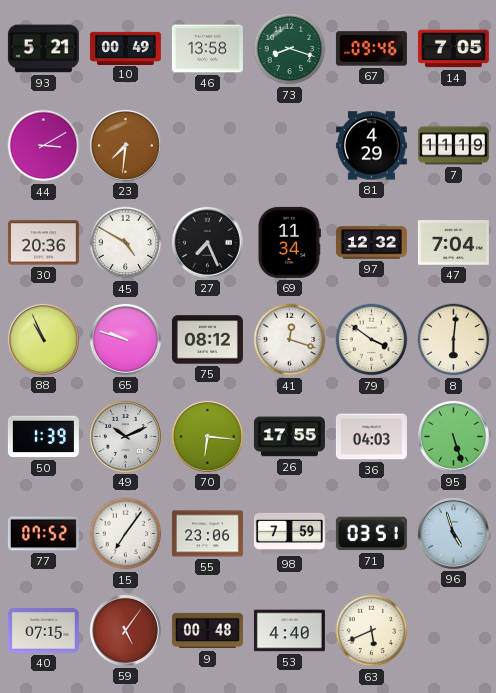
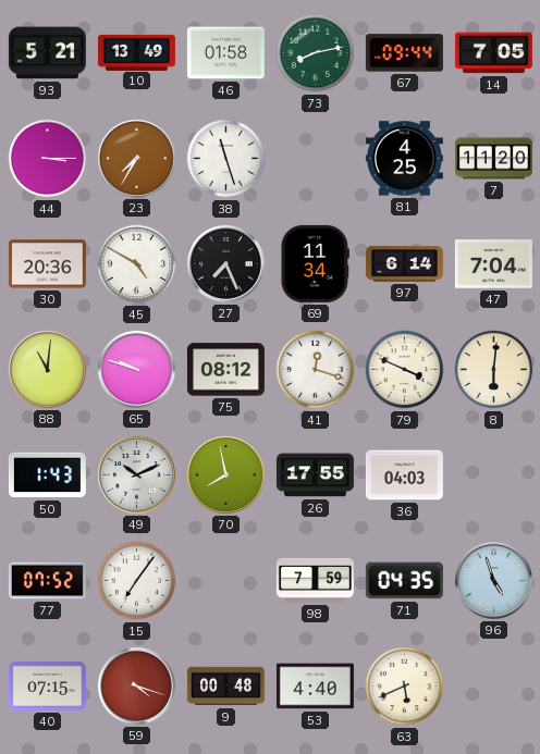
10: 00:49 -> 13:49
46: 13:58 -> 01:58
73: 8:18 -> 8:13
67: 09:46 -> 09:44
44: 3:10 -> 3:15
23: 7:31 -> 7:35
38: none -> 11:27
81: 4:29 -> 4:25
7: 11:19 -> 11:20
97: 12:32 -> 6:14
88: 10:56 -> 11:01
79: 3:51 -> 3:49
50: 1:39 -> 1:43
70: 6:16 -> 7:58
95: 5:27 -> none
55: 23:06 -> none
71: 03:51 -> 04:35
59: 5:06 -> 4:18
